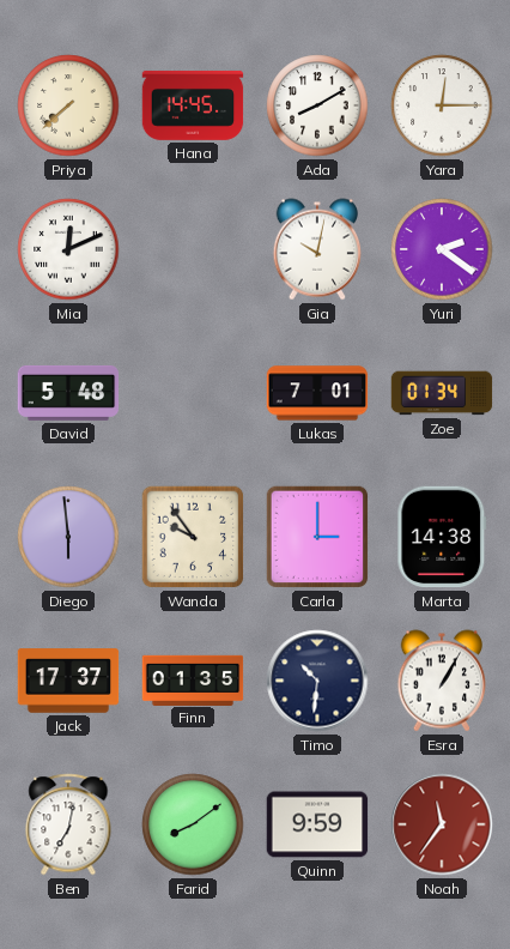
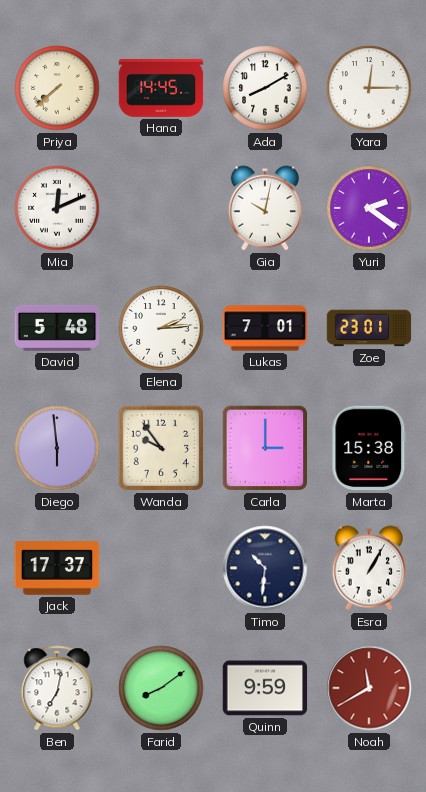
Elena: none -> 2:14
Zoe: 01:34 -> 23:01
Marta: 14:38 -> 15:38
Finn: 01:35 -> none
Noah: 11:36 -> 11:40
